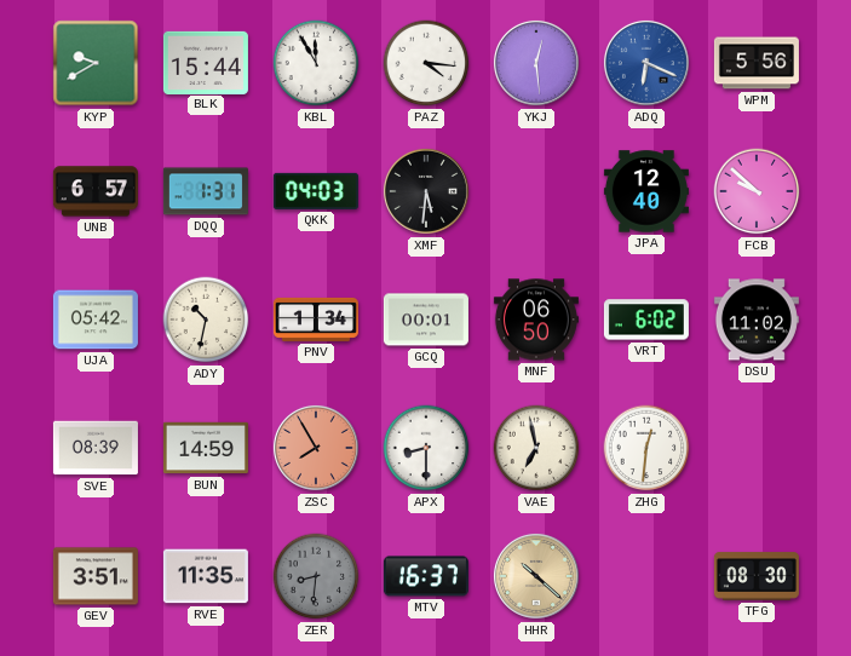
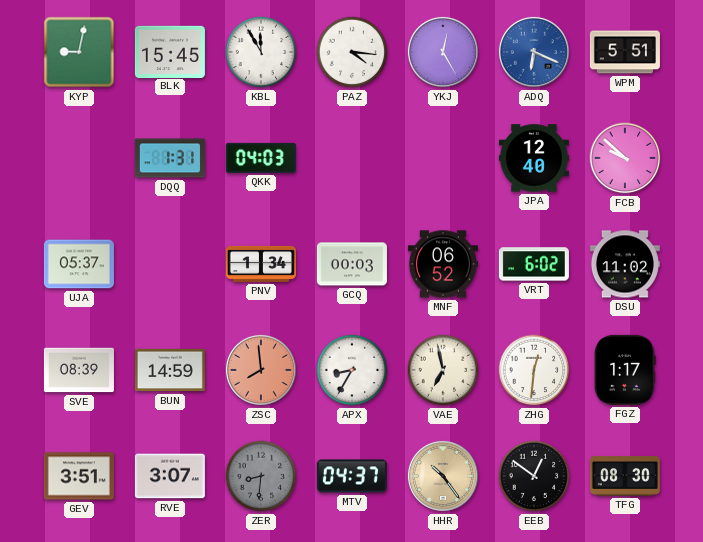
KYP: 9:40 -> 9:02
BLK: 15:44 -> 15:45
YKJ: 12:29 -> 12:25
WPM: 5:56 -> 5:51
UNB: 6:57 -> none
XMF: 5:31 -> none
UJA: 05:42 -> 05:37
ADY: 10:32 -> none
GCQ: 00:01 -> 00:03
MNF: 06:50 -> 06:52
ZSC: 7:55 -> 7:59
APX: 8:30 -> 8:35
FGZ: none -> 1:17
RVE: 11:35 -> 3:07
MTV: 16:37 -> 04:37
HHR: 10:22 -> 10:24
EEB: none -> 12:51
